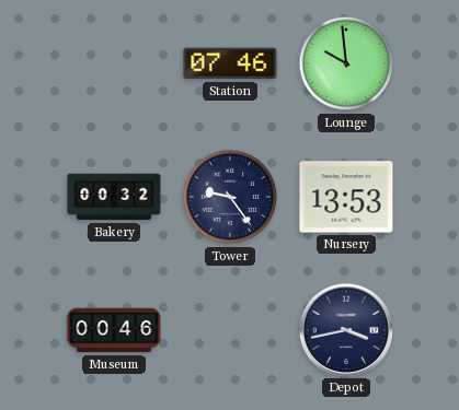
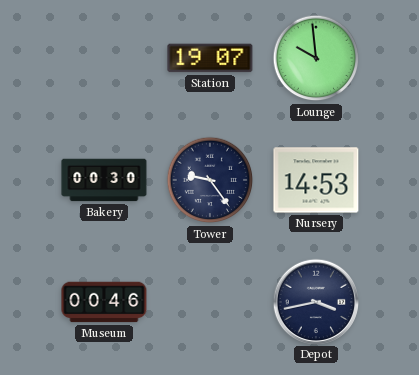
Station: 07:46 -> 19:07
Bakery: 00:32 -> 00:30
Nursery: 13:53 -> 14:53
